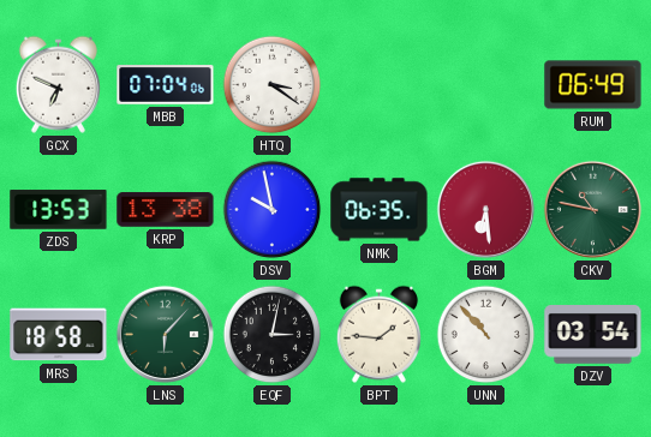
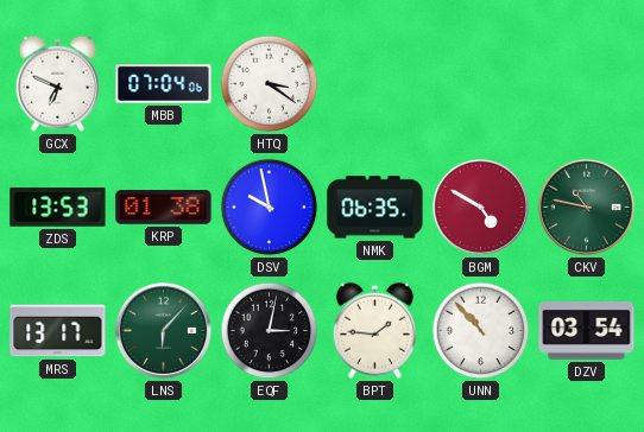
RUM: 06:49 -> none
KRP: 13:38 -> 01:38
BGM: 6:29 -> 4:50
MRS: 18:58 -> 13:17
